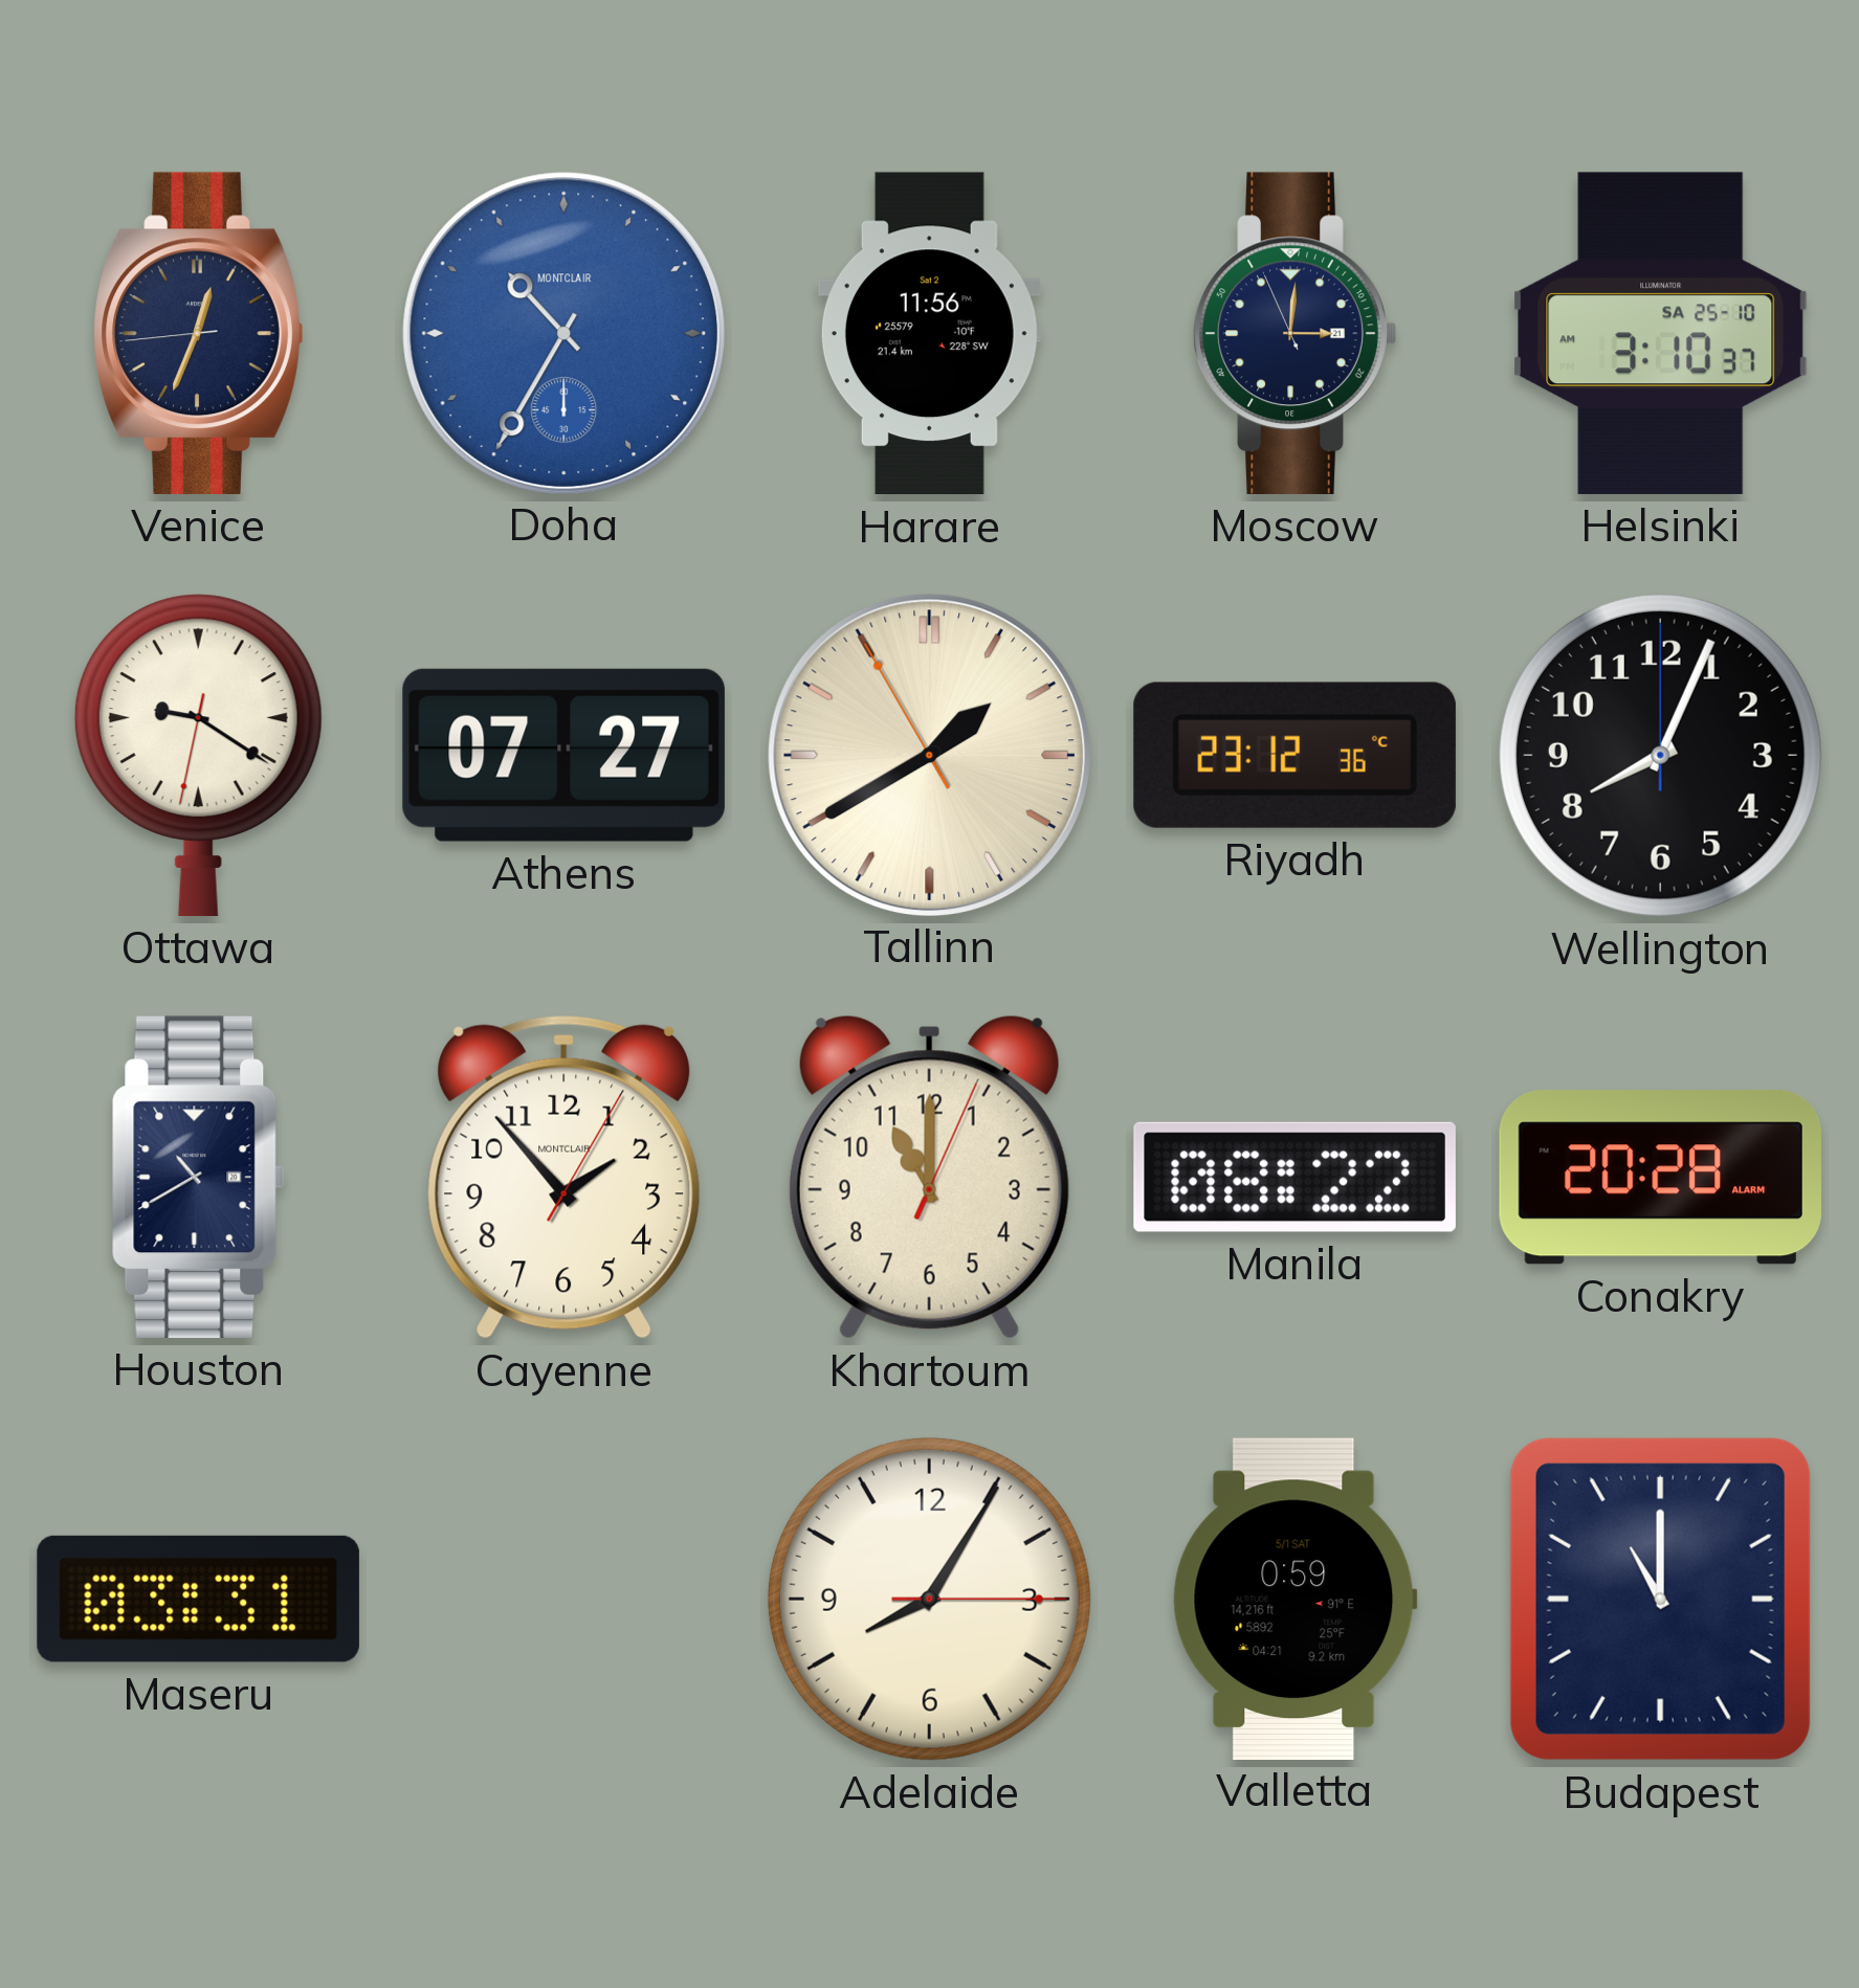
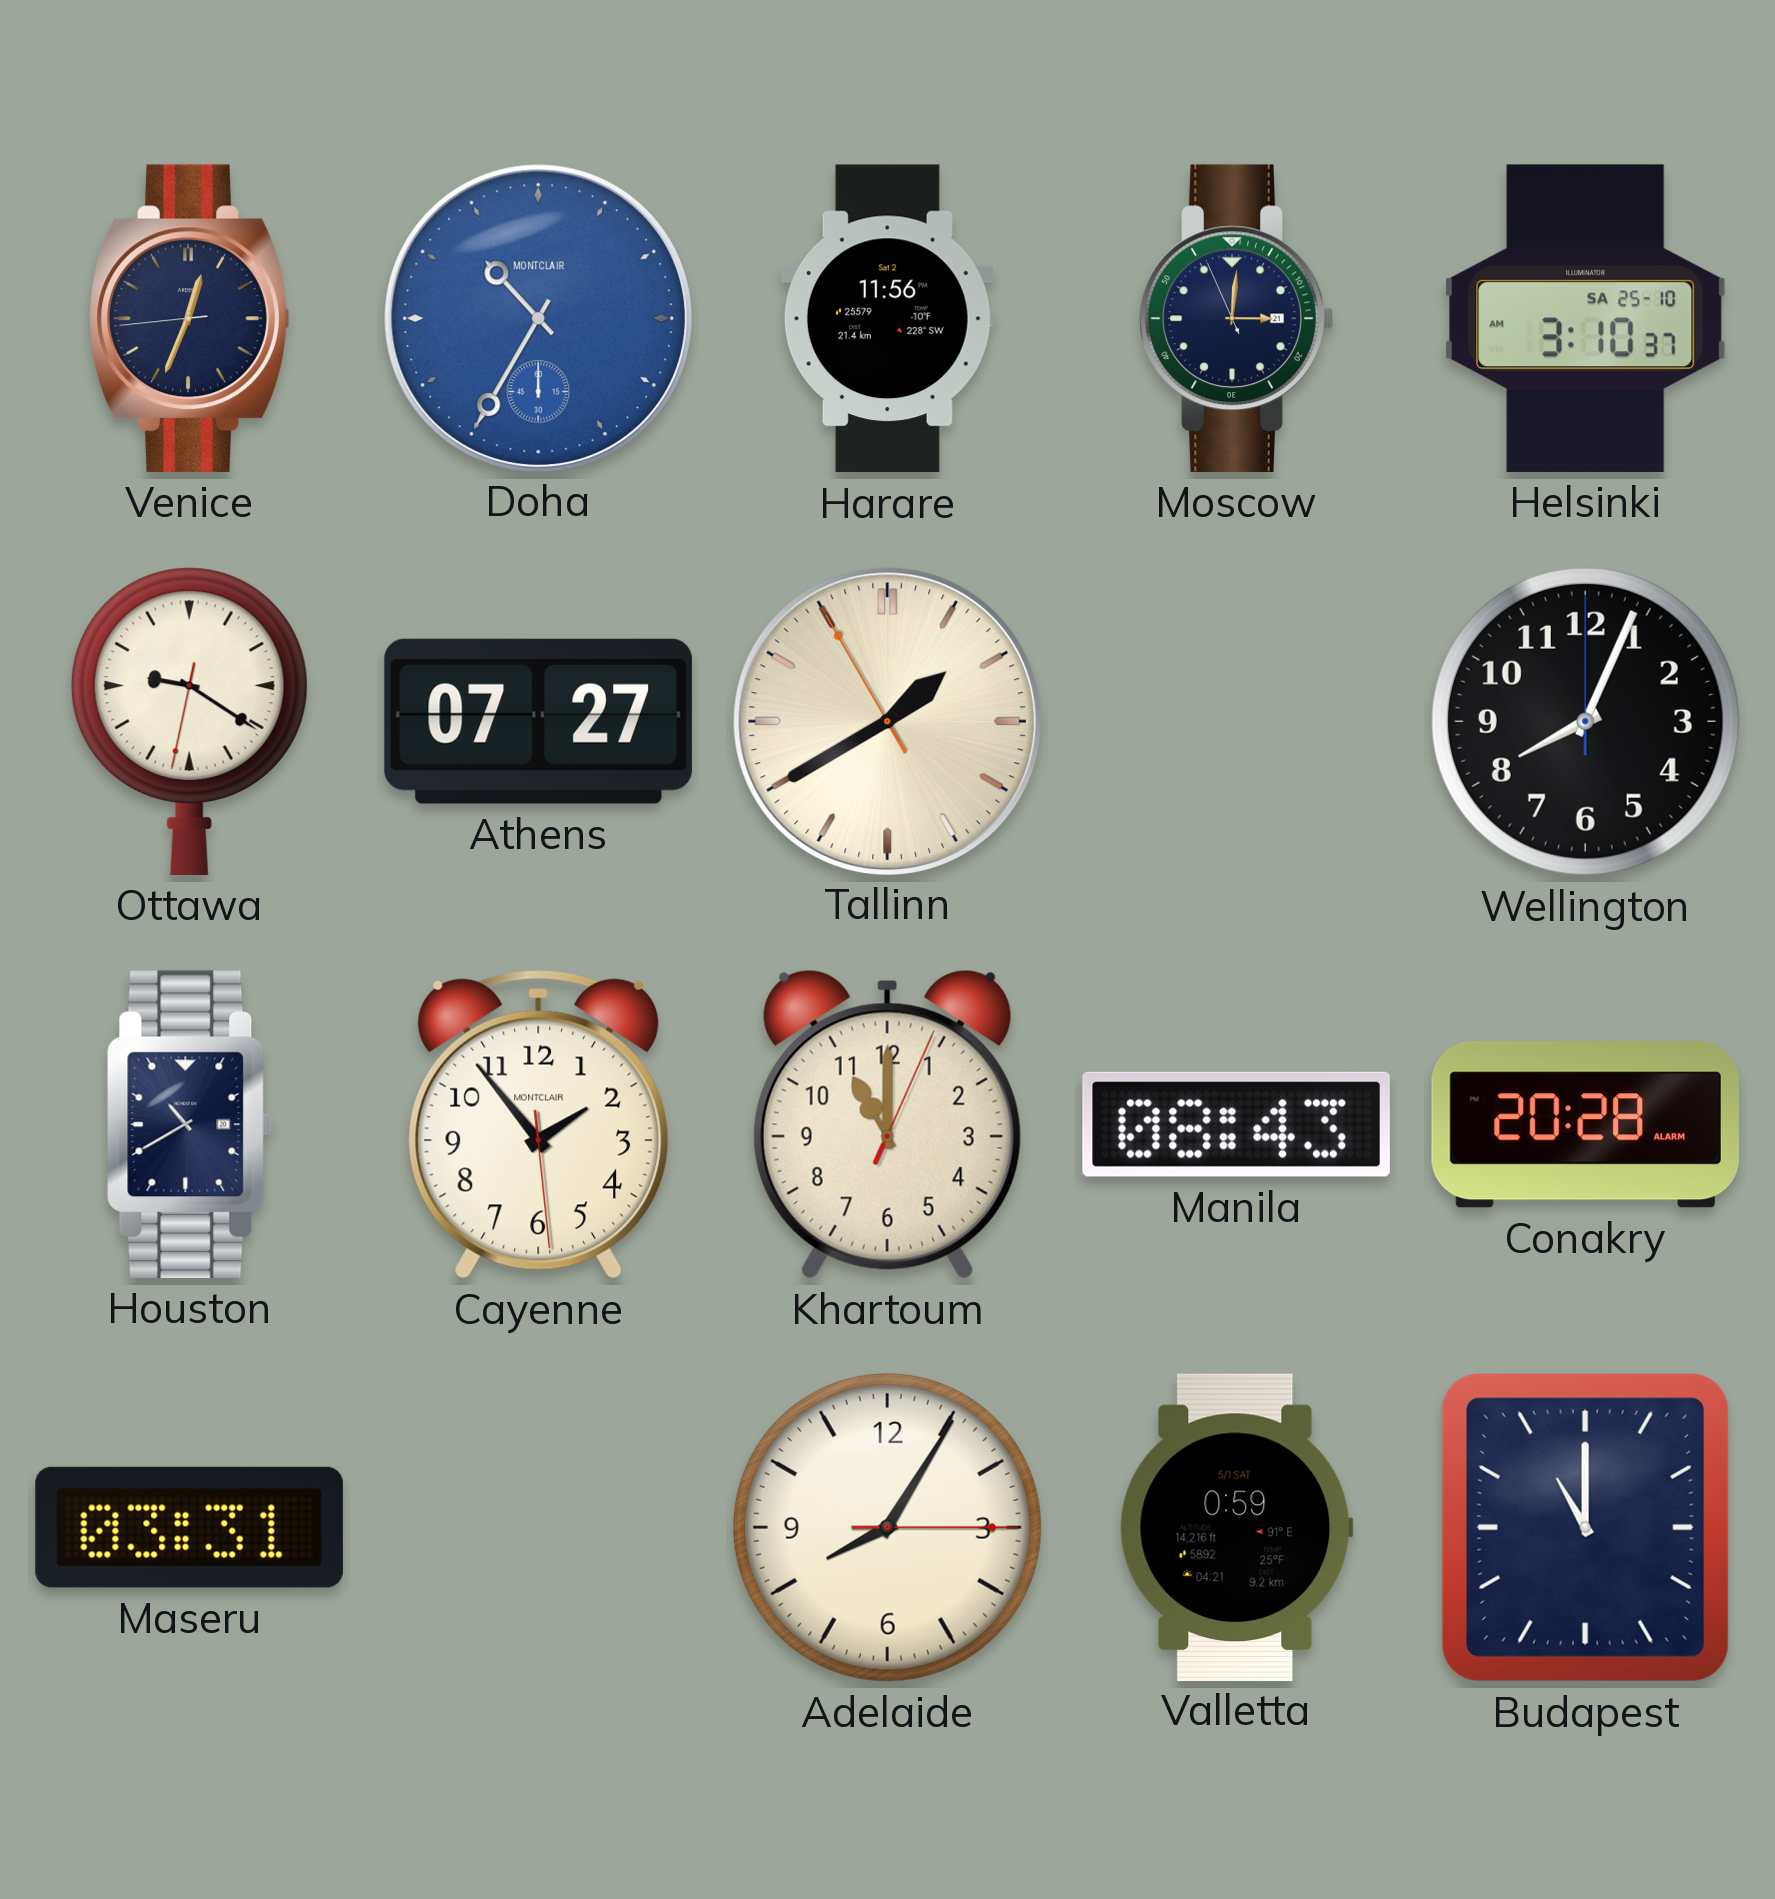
Riyadh: 23:12 -> none
Cayenne: 1:53:05 -> 1:53:29
Manila: 08:22 -> 08:43
